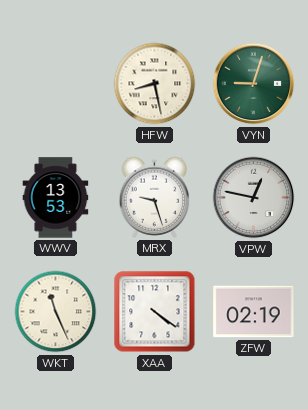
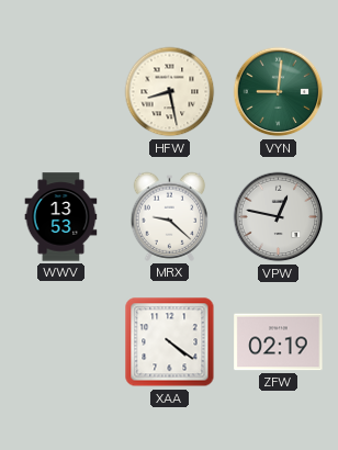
VYN: 9:03 -> 9:01
MRX: 9:27 -> 9:22
WKT: 11:26 -> none
